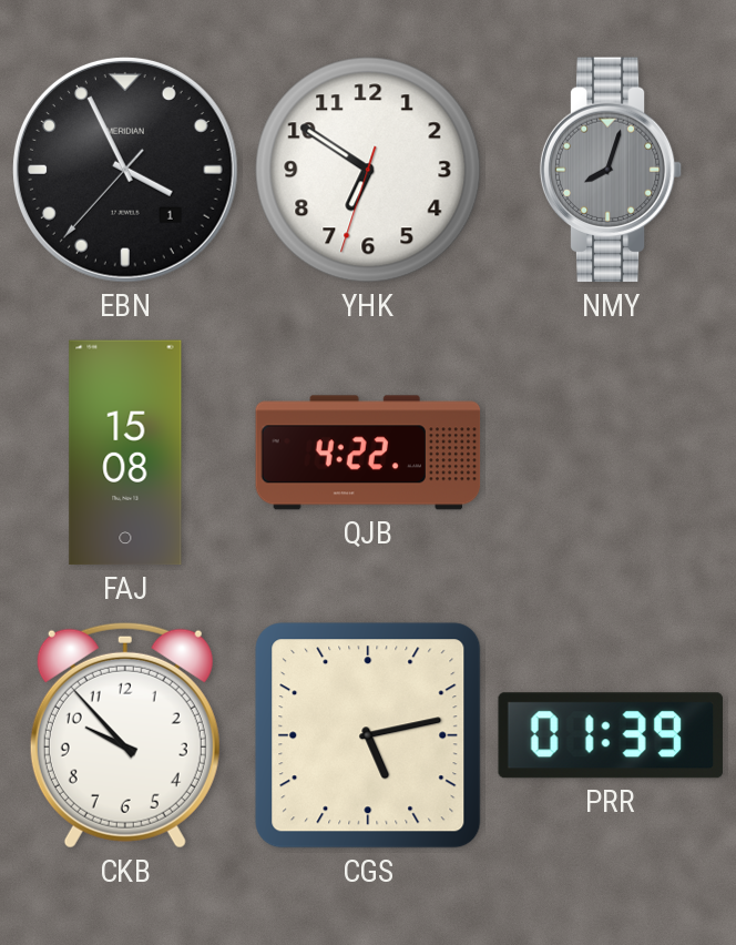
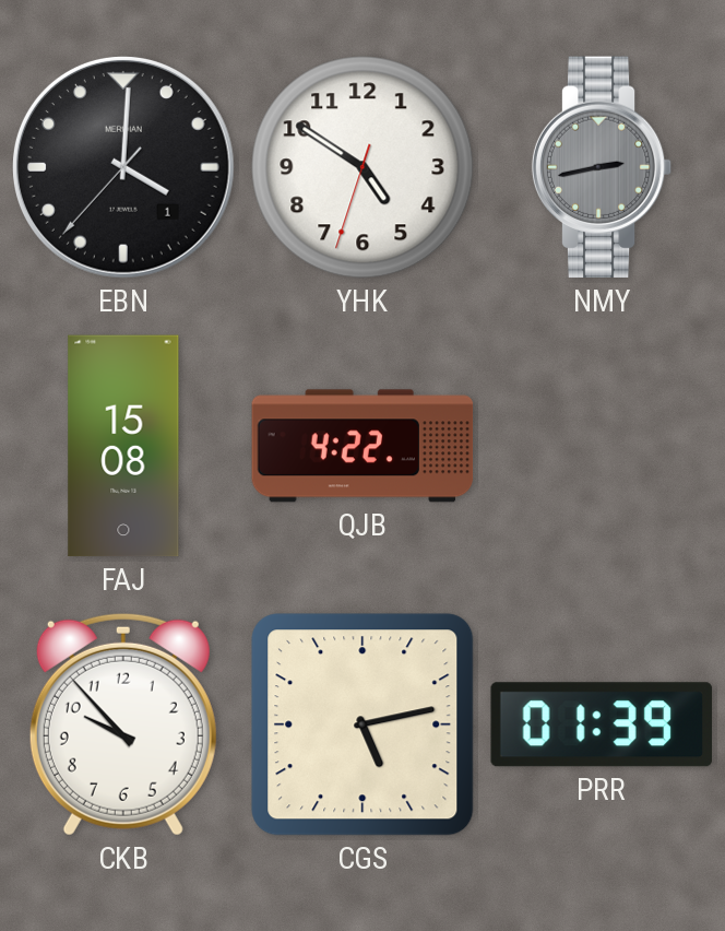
EBN: 3:55 -> 4:00
YHK: 6:50 -> 4:50
NMY: 8:03 -> 2:43
